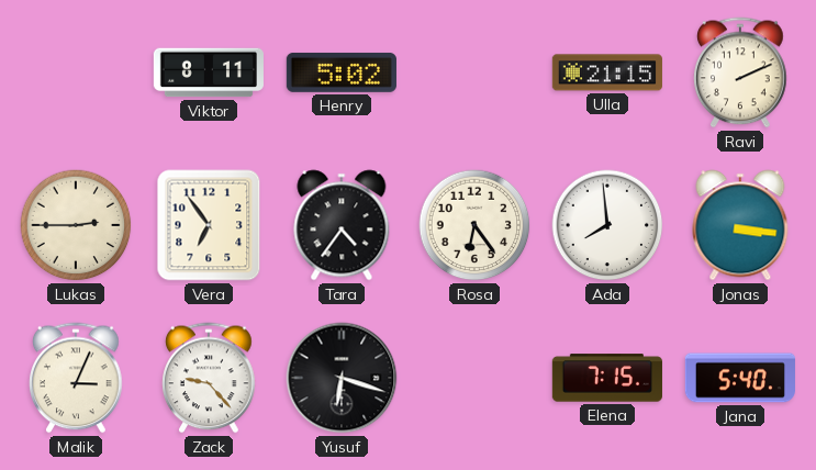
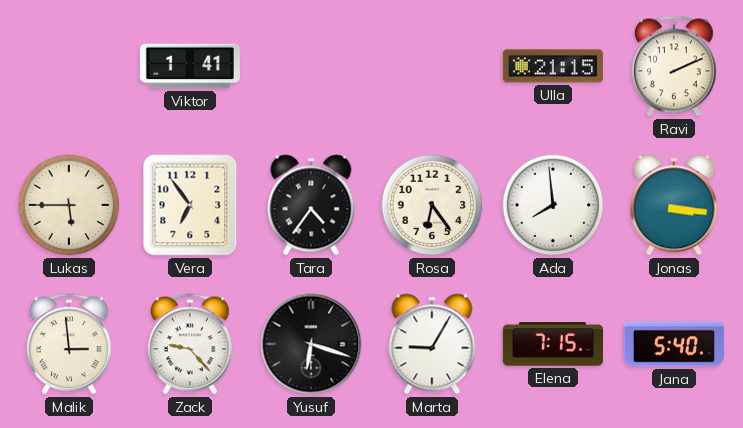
Viktor: 8:11 -> 1:41
Henry: 5:02 -> none
Lukas: 2:45 -> 5:45
Malik: 3:04 -> 2:59
Marta: none -> 9:05
